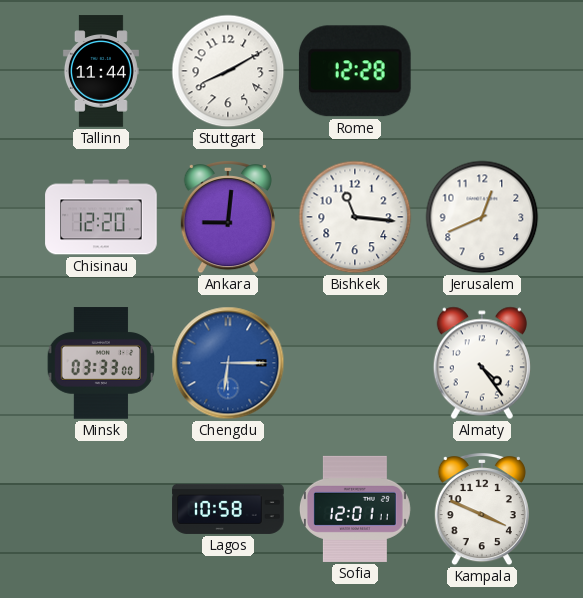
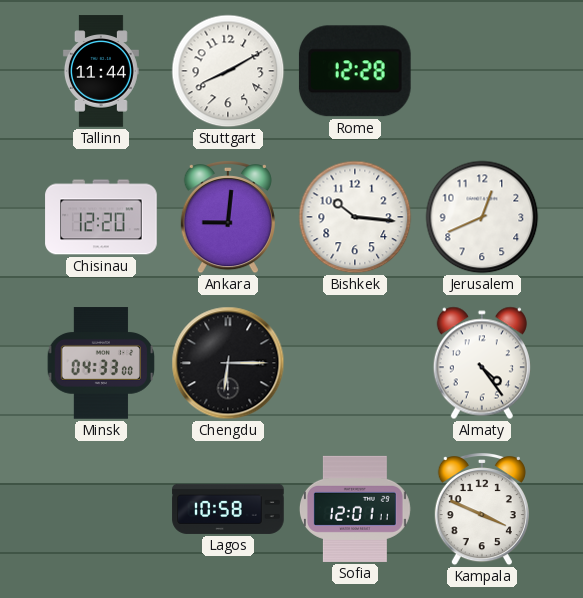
Bishkek: 11:16 -> 10:16
Minsk: 03:33 -> 04:33
Chengdu dial: blue -> black
